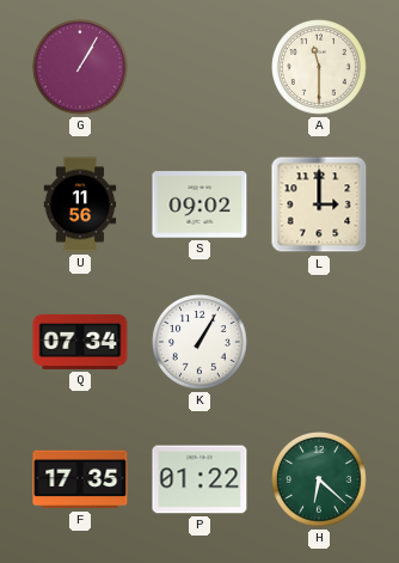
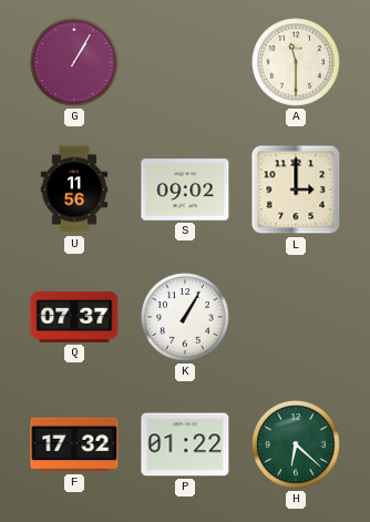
Q: 07:34 -> 07:37
F: 17:35 -> 17:32
